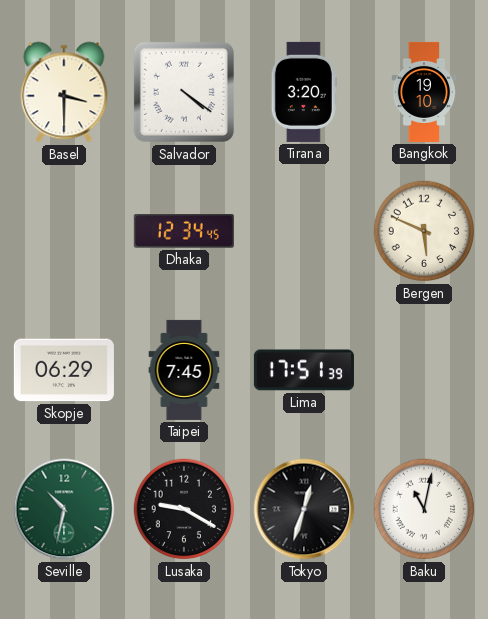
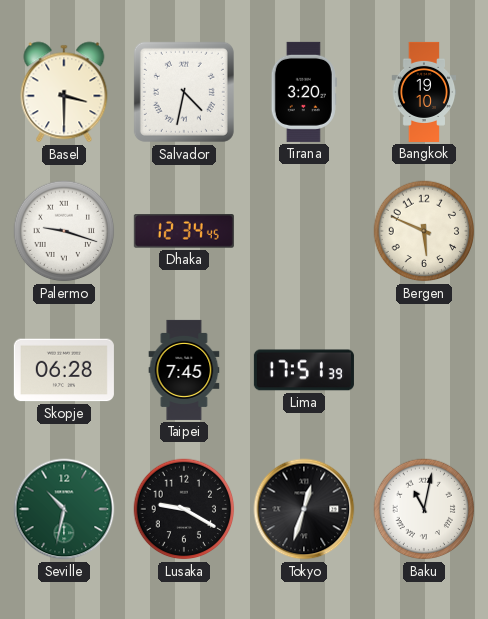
Salvador: 4:21 -> 4:32
Palermo: none -> 9:18
Skopje: 06:29 -> 06:28
